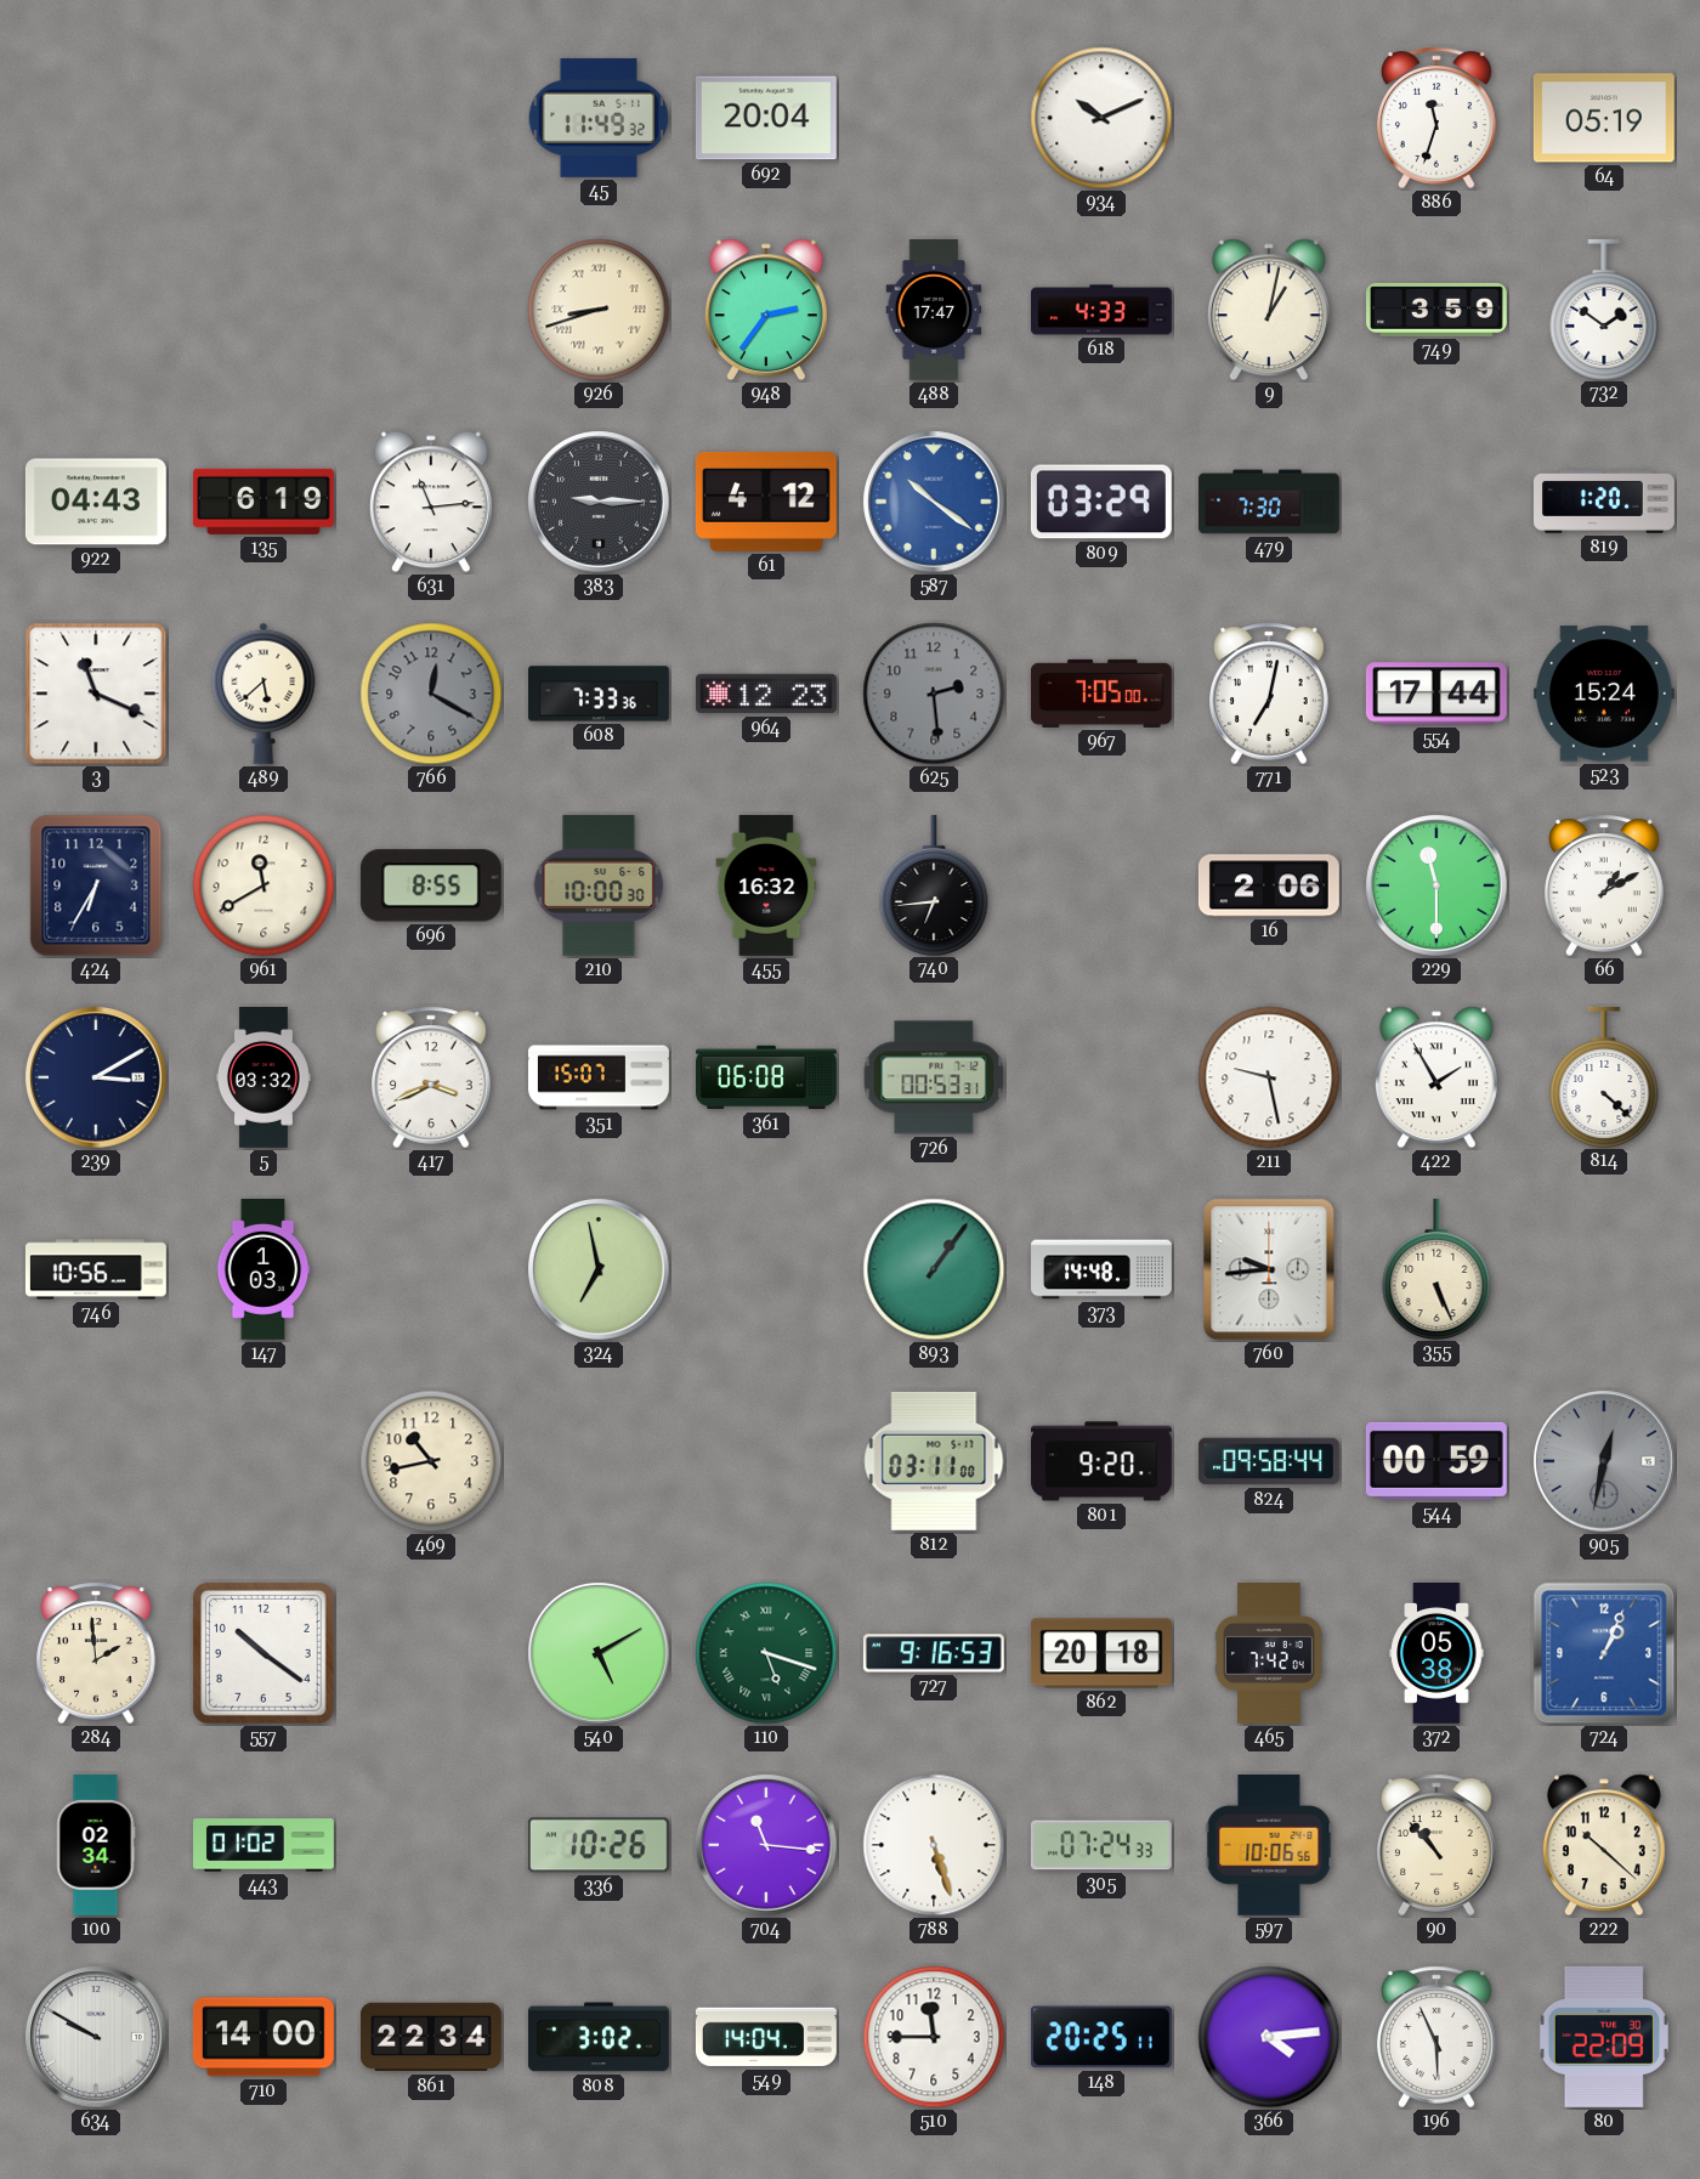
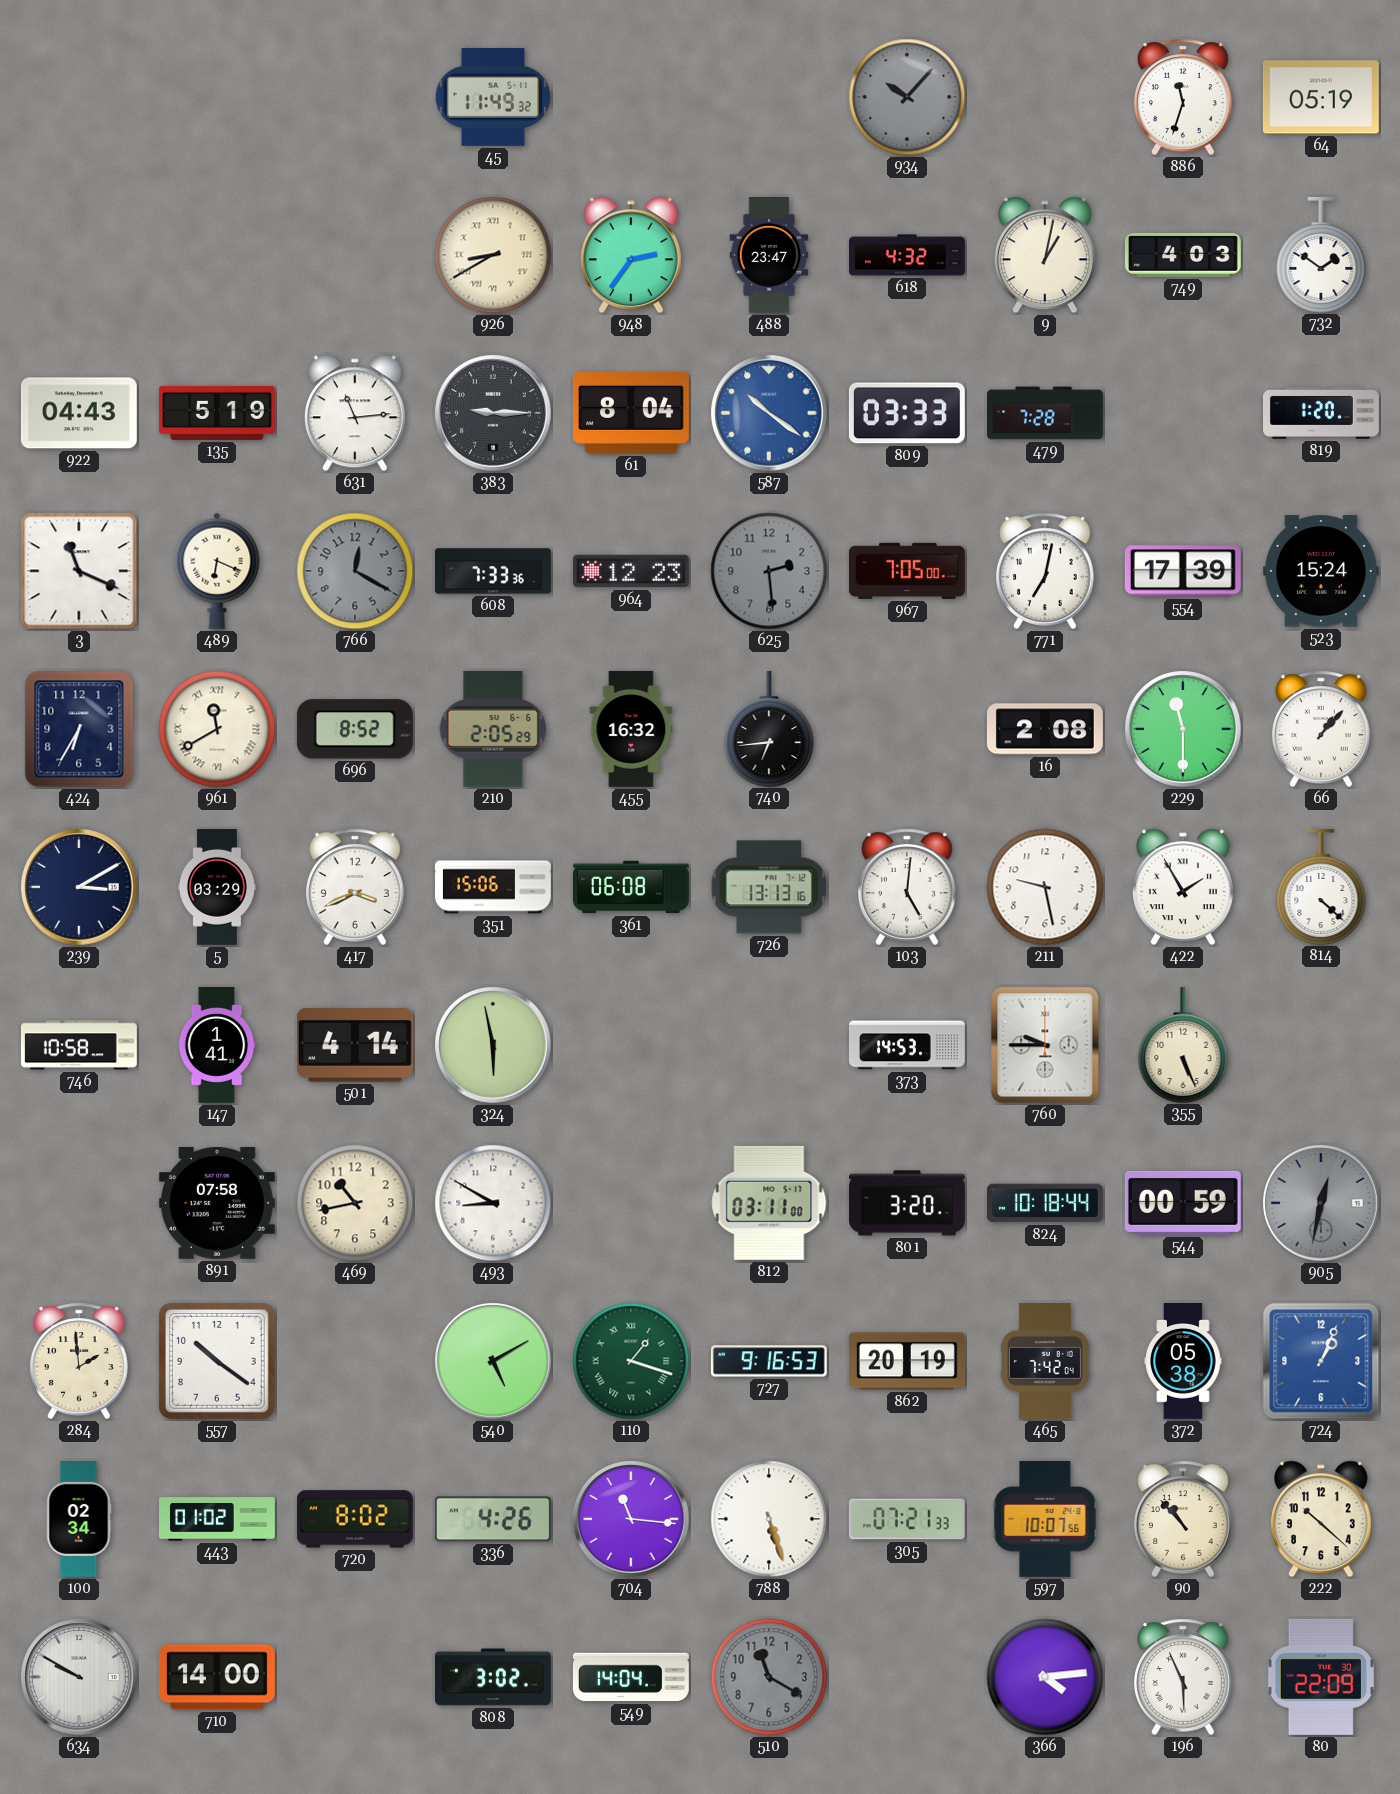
692: 20:04 -> none
934: 10:11 -> 10:07
934 dial: white -> grey
926: 8:42 -> 8:40
488: 17:47 -> 23:47
618: 4:33 -> 4:32
749: 3:59 -> 4:03
135: 6:19 -> 5:19
61: 4:12 -> 8:04
809: 03:29 -> 03:33
479: 7:30 -> 7:28
489: 5:38 -> 6:19
554: 17:44 -> 17:39
961 numerals: Arabic -> Roman
696: 8:55 -> 8:52
210: 10:00 -> 2:05
16: 2:06 -> 2:08
66: 1:10 -> 1:07
5: 03:32 -> 03:29
351: 15:07 -> 15:06
726: 00:53 -> 13:13
103: none -> 5:01
746: 10:56 -> 10:58
147: 1:03 -> 1:41
501: none -> 4:14
324: 6:58 -> 5:58
893: 1:06 -> none
373: 14:48 -> 14:53
760: 9:44 -> 9:45
891: none -> 07:58
493: none -> 8:50
801: 9:20 -> 3:20
824: 09:58 -> 10:18
110: 5:18 -> 1:18
862: 20:18 -> 20:19
720: none -> 8:02
336: 10:26 -> 4:26
305: 07:24 -> 07:21
597: 10:06 -> 10:07
861: 22:34 -> none
510: 11:45 -> 11:20
510 dial: white -> grey
148: 20:25 -> none
